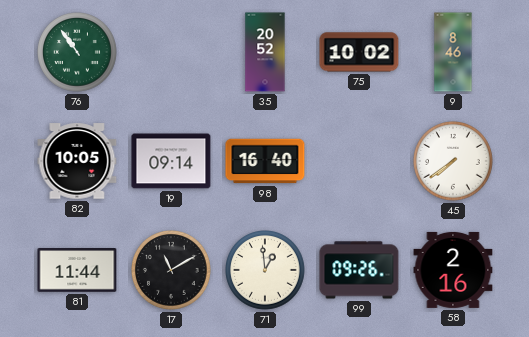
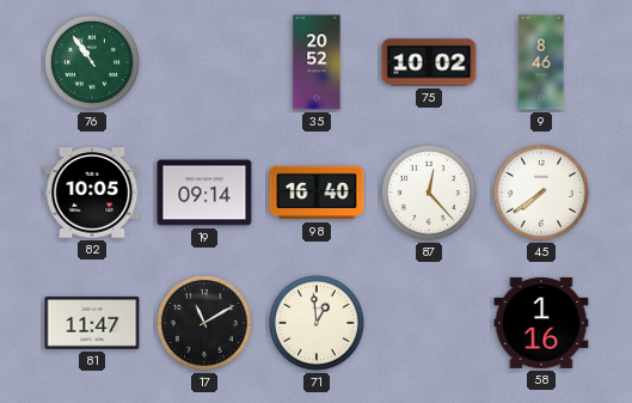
87: none -> 12:23
81: 11:44 -> 11:47
99: 09:26 -> none
58: 2:16 -> 1:16
